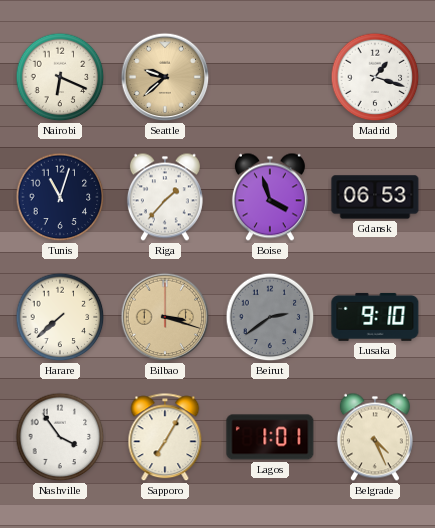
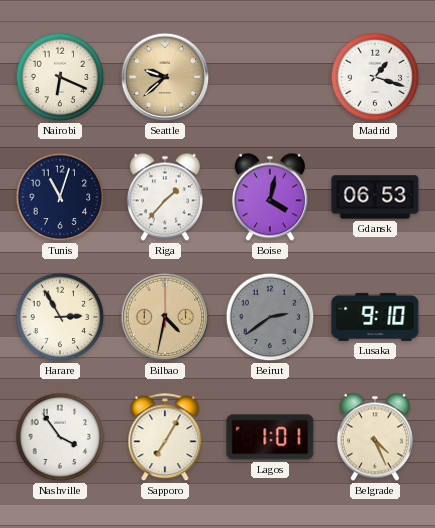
Boise: 3:57 -> 4:02
Harare: 7:38 -> 2:55
Bilbao: 3:18 -> 4:32
